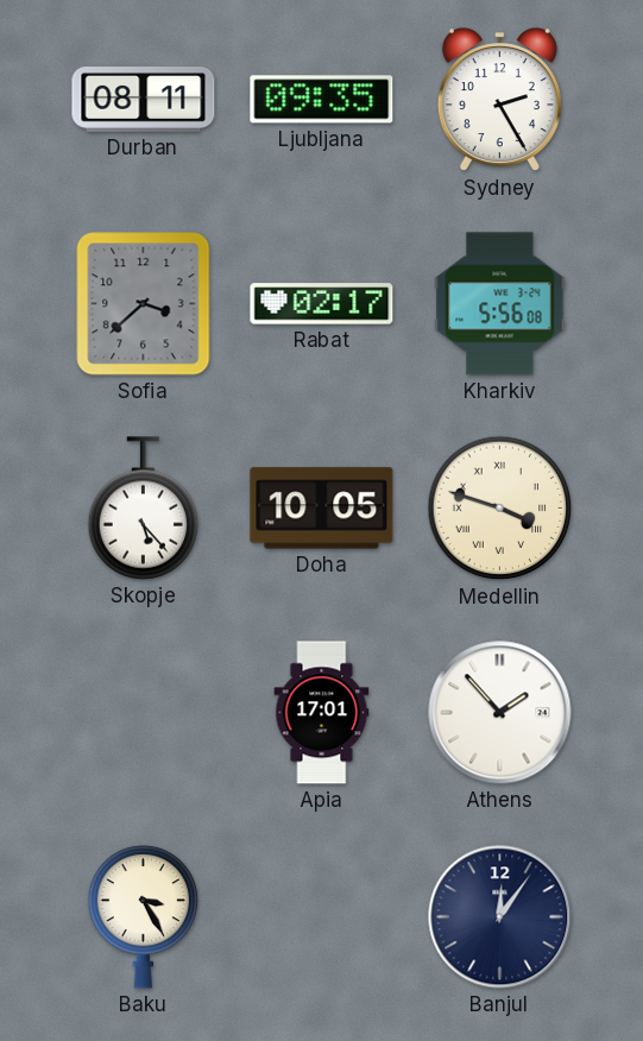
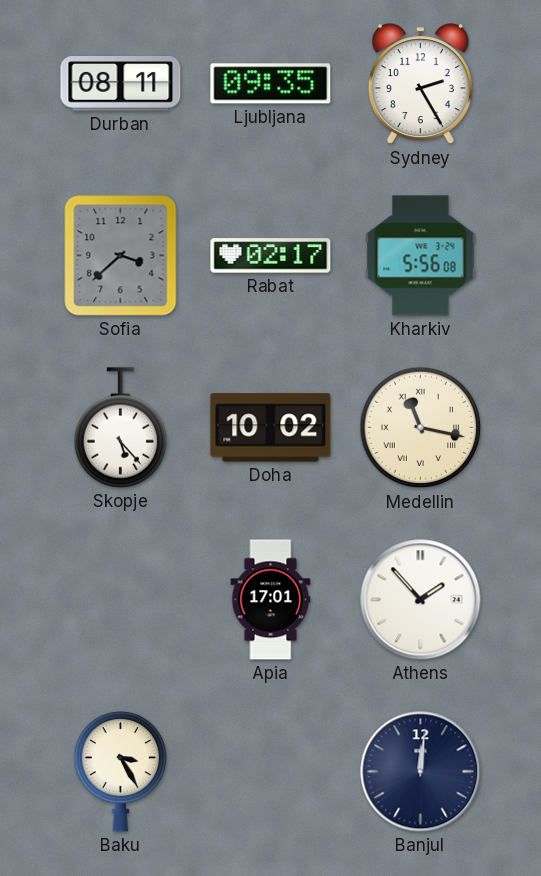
Doha: 10:05 -> 10:02
Medellin: 3:48 -> 11:17
Banjul: 12:06 -> 12:01
